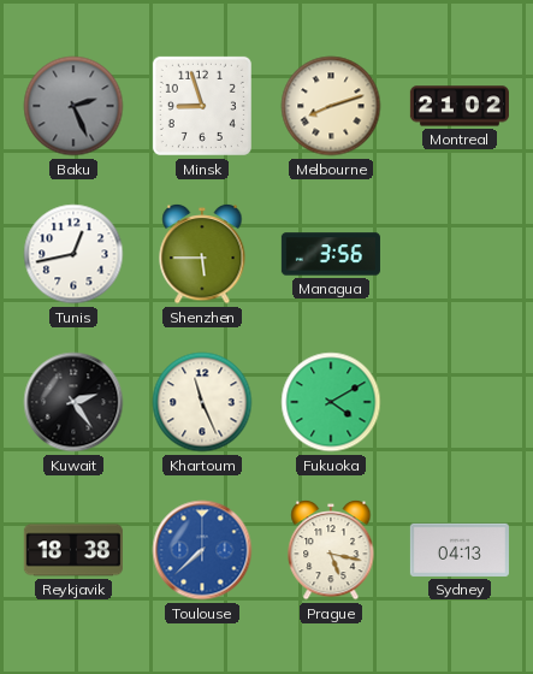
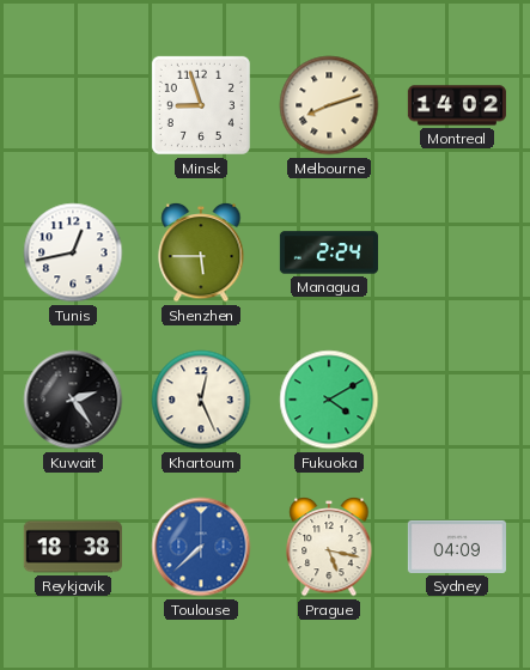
Baku: 2:26 -> none
Montreal: 21:02 -> 14:02
Managua: 3:56 -> 2:24
Khartoum: 11:26 -> 12:26
Sydney: 04:13 -> 04:09
